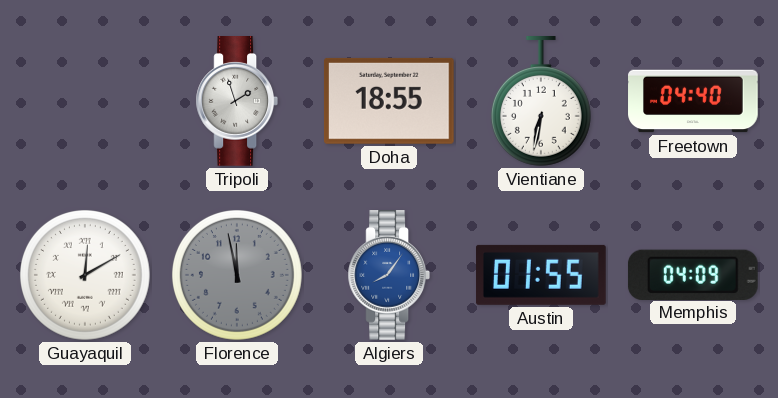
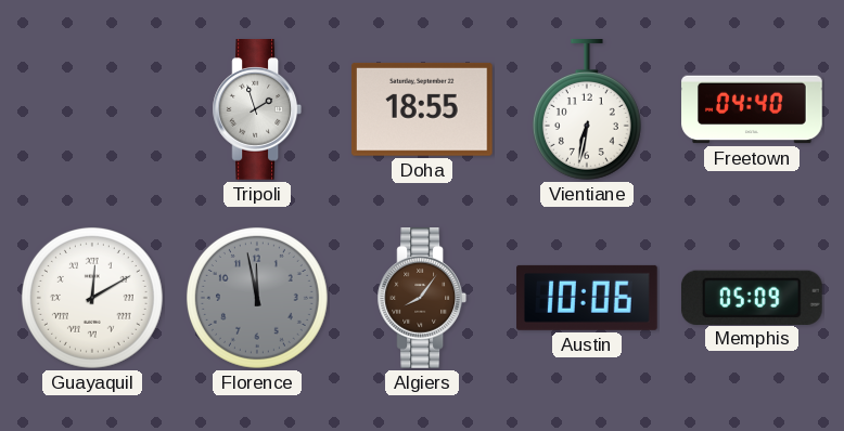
Algiers dial: blue -> brown
Austin: 01:55 -> 10:06
Memphis: 04:09 -> 05:09
